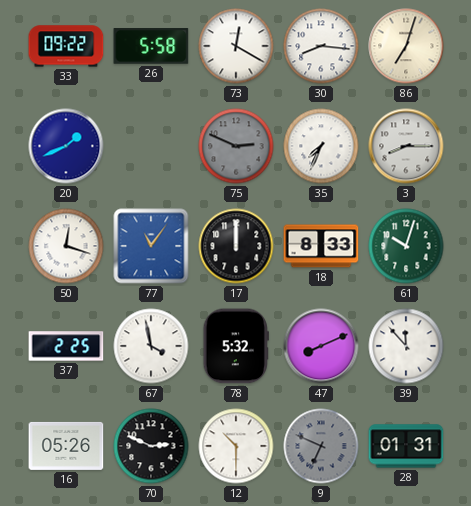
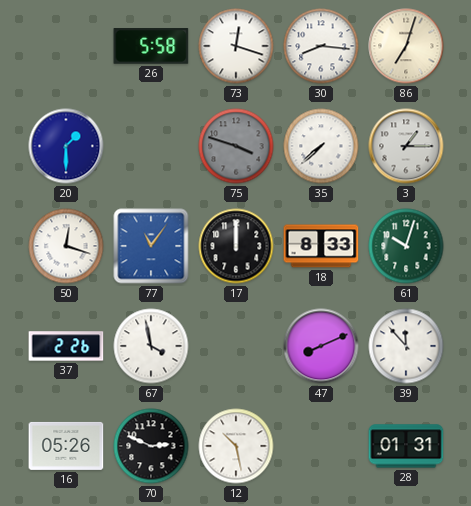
33: 09:22 -> none
73: 12:20 -> 12:18
20: 1:41 -> 1:30
75: 2:49 -> 3:48
35: 7:34 -> 7:38
3: 8:15 -> 1:15
37: 2:25 -> 2:26
78: 5:32 -> none
12: 10:30 -> 10:28
9: 6:49 -> none
